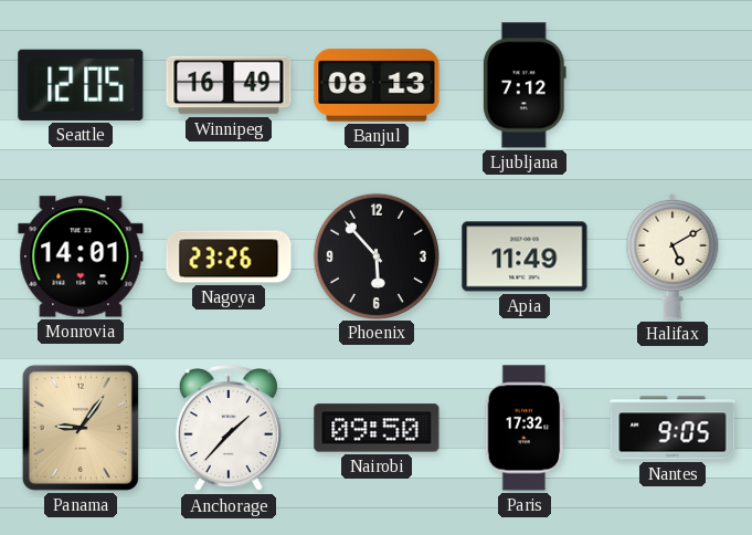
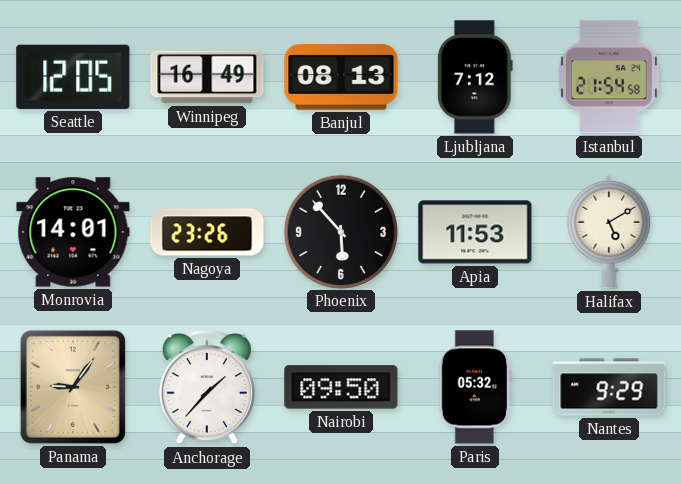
Istanbul: none -> 21:54
Apia: 11:49 -> 11:53
Paris: 17:32 -> 05:32
Nantes: 9:05 -> 9:29
